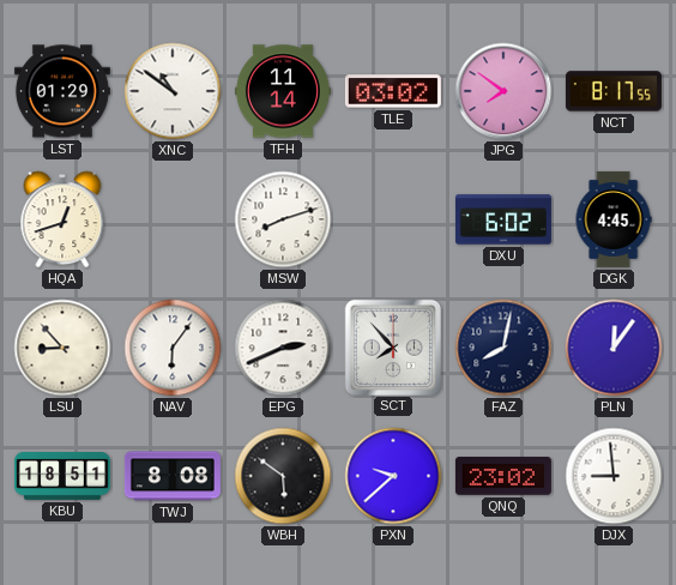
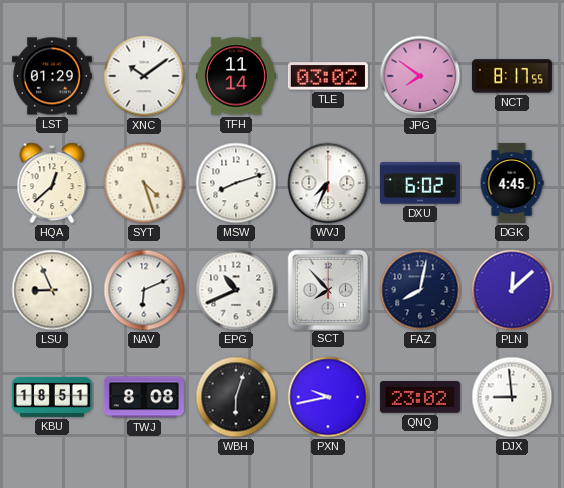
XNC: 10:51 -> 10:09
HQA: 12:42 -> 12:38
SYT: none -> 4:27
WVJ: none -> 7:34
LSU: 8:53 -> 8:56
NAV: 6:06 -> 6:11
EPG: 2:41 -> 10:41
PLN: 12:06 -> 12:08
WBH: 5:51 -> 6:03
PXN: 9:38 -> 9:43
